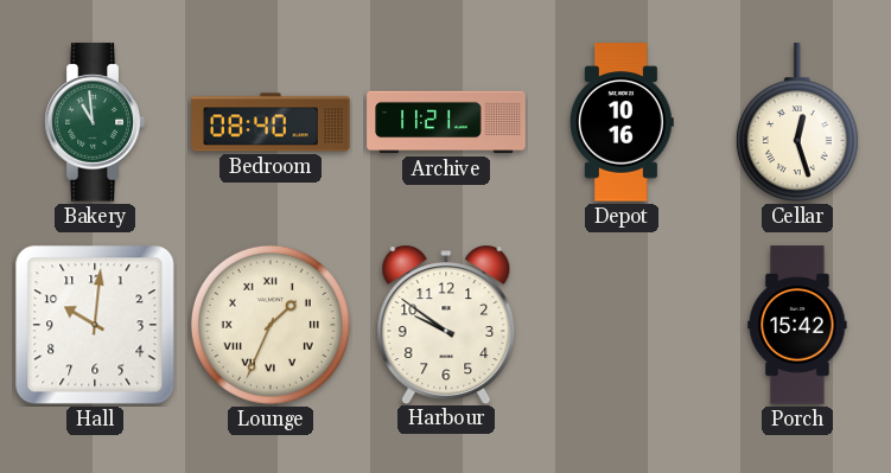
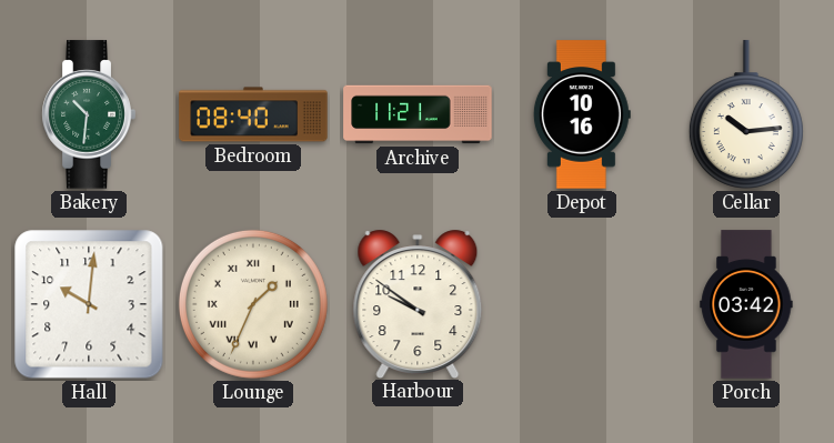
Bakery: 10:59 -> 10:31
Cellar: 12:27 -> 10:14
Porch: 15:42 -> 03:42
